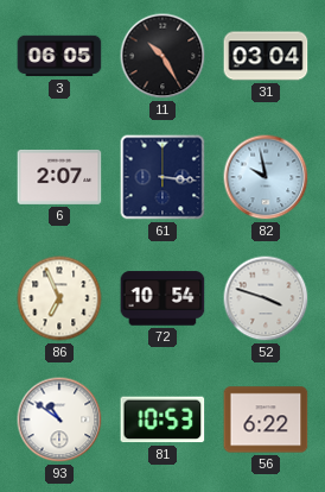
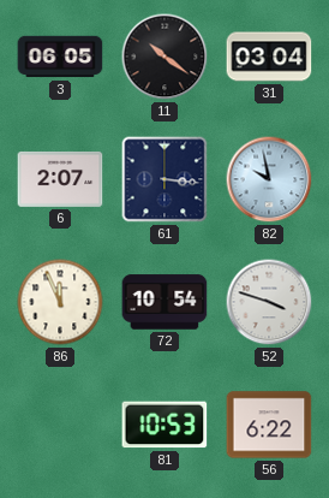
11: 10:25 -> 10:21
86: 6:56 -> 11:56
93: 10:51 -> none
